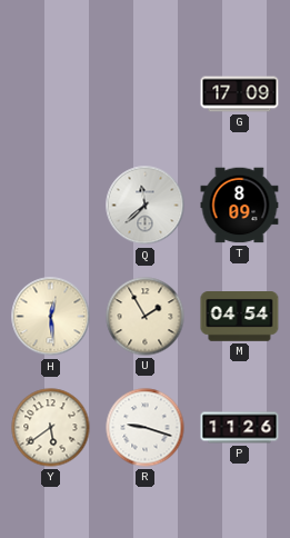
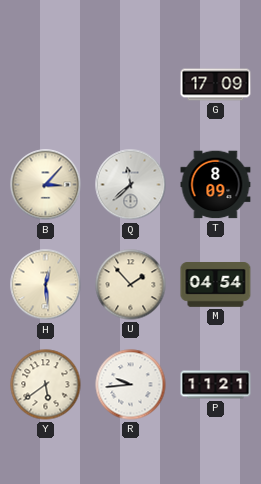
B: none -> 3:07
U: 1:55 -> 1:53
R: 9:18 -> 9:44
P: 11:26 -> 11:21
